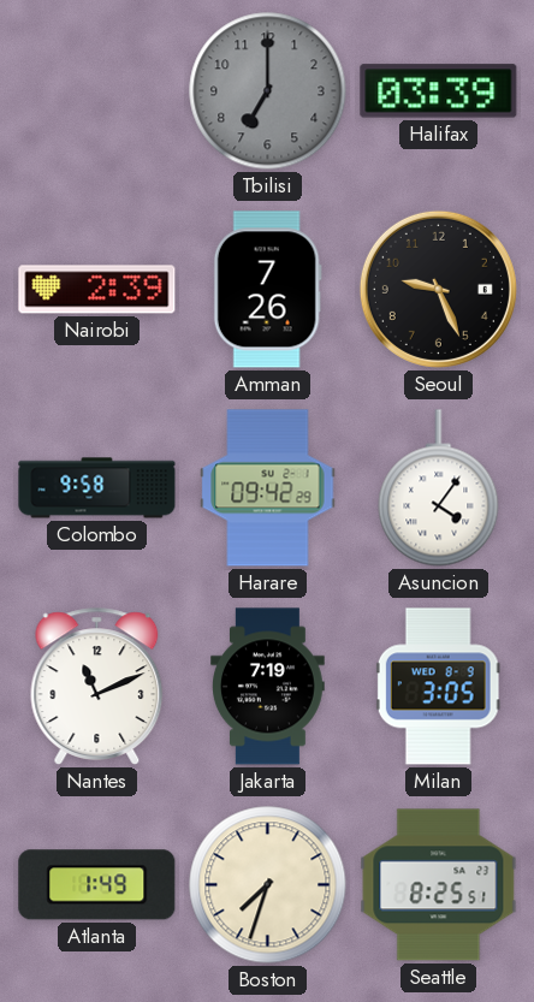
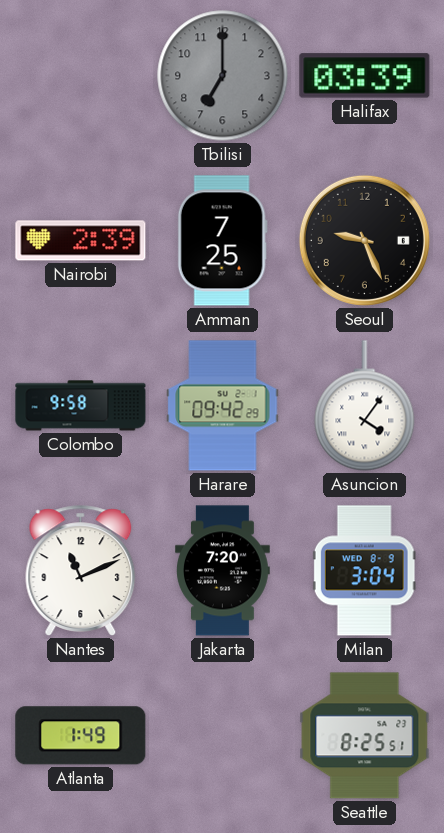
Amman: 7:26 -> 7:25
Jakarta: 7:19 -> 7:20
Milan: 3:05 -> 3:04
Boston: 7:33 -> none
